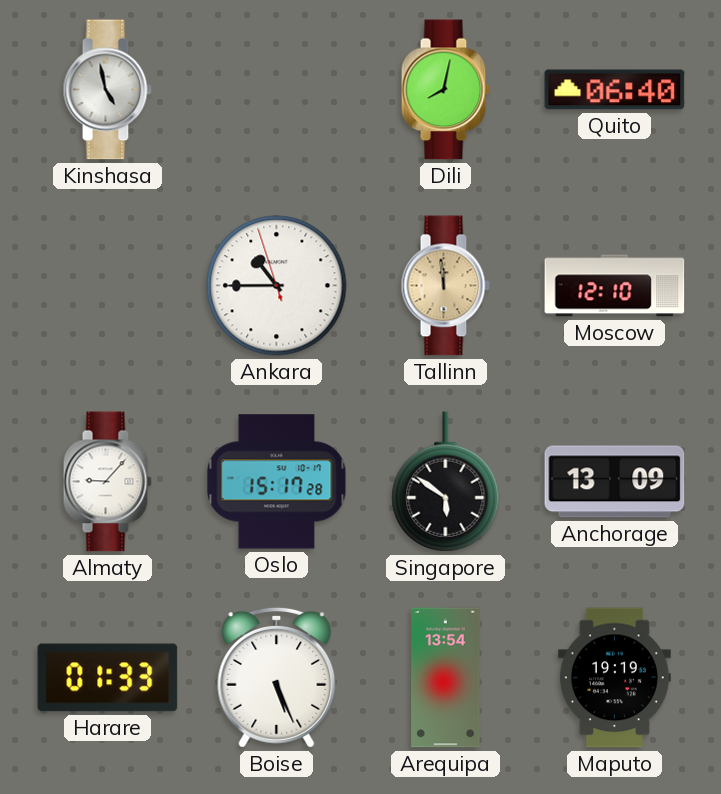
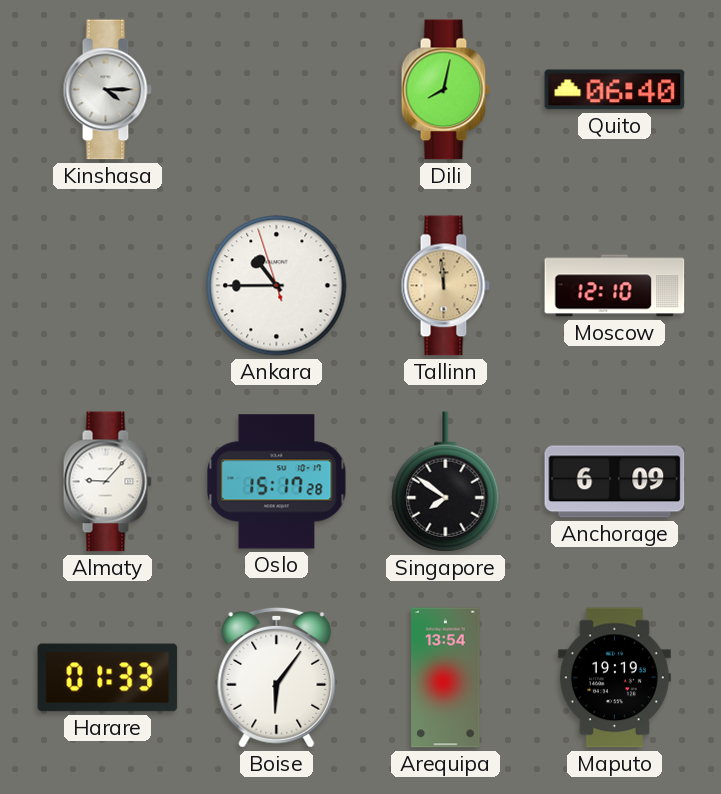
Kinshasa: 4:58 -> 4:15
Singapore: 5:51 -> 7:51
Anchorage: 13:09 -> 6:09
Boise: 5:26 -> 6:06
